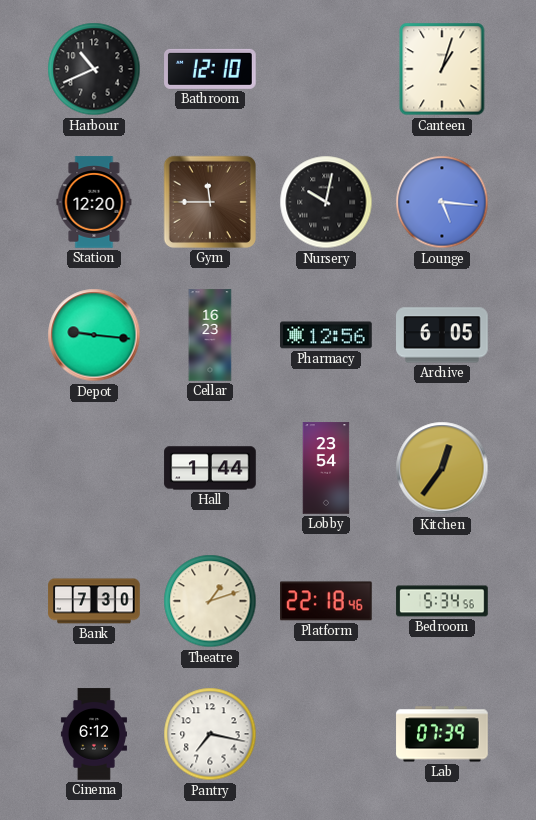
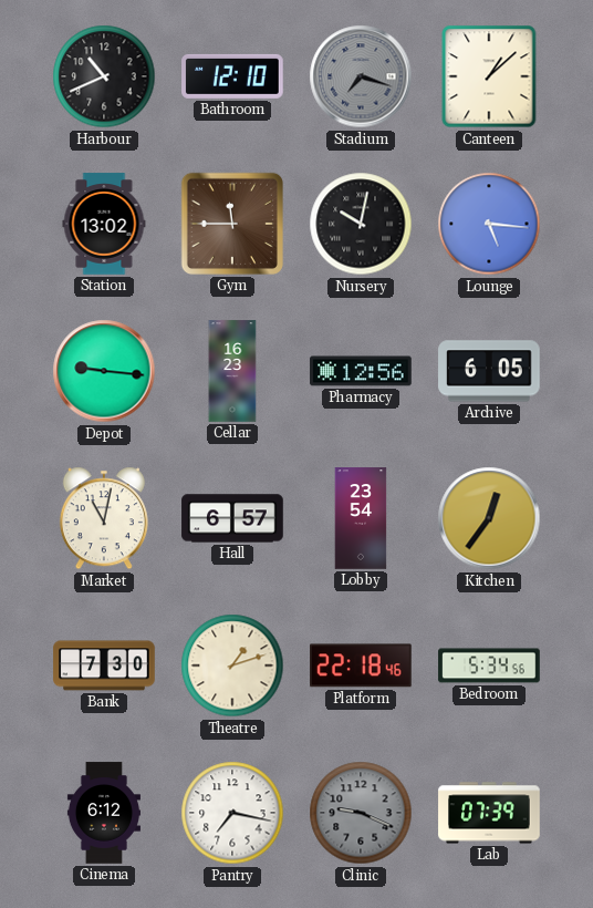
Stadium: none -> 7:18
Canteen: 1:03 -> 1:08
Station: 12:20 -> 13:02
Market: none -> 11:02
Hall: 1:44 -> 6:57
Clinic: none -> 9:19
